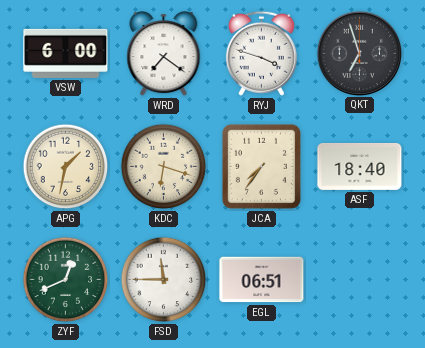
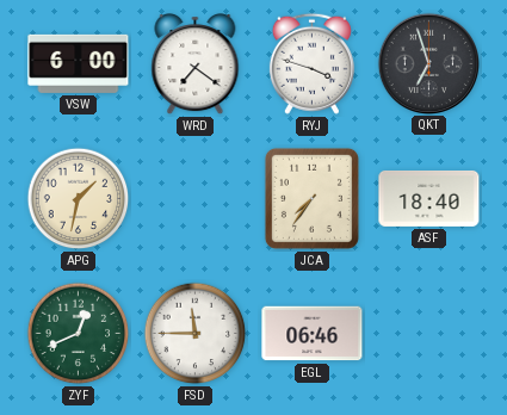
KDC: 6:18 -> none
EGL: 06:51 -> 06:46
